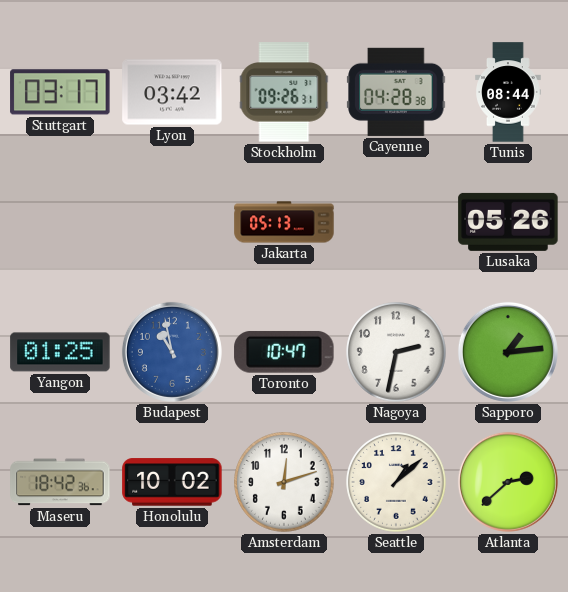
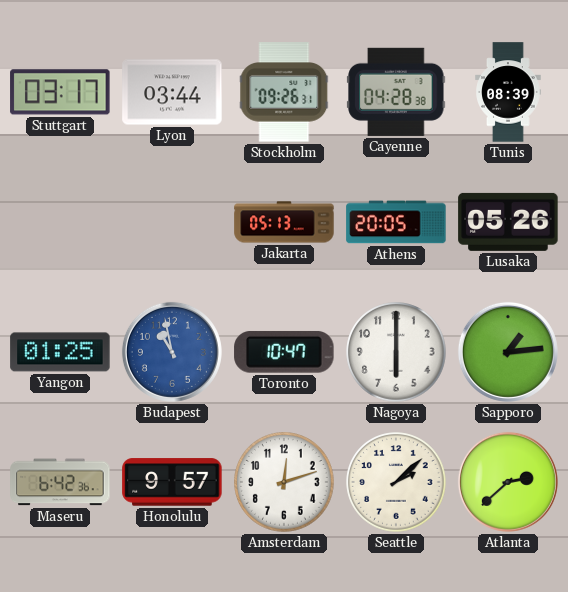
Lyon: 03:42 -> 03:44
Tunis: 08:44 -> 08:39
Athens: none -> 20:05
Nagoya: 2:32 -> 6:00
Maseru: 18:42 -> 6:42
Honolulu: 10:02 -> 9:57
Seattle: 1:08 -> 2:08
